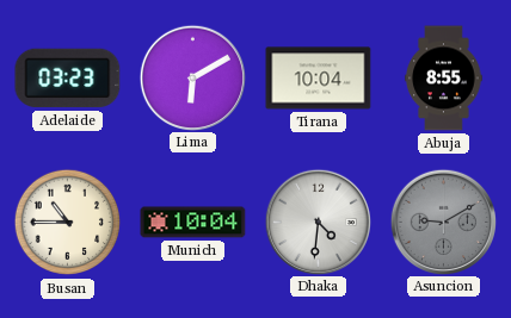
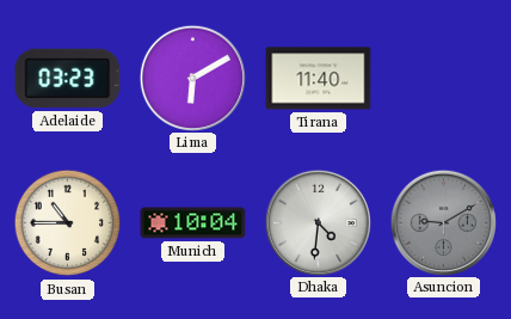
Tirana: 10:04 -> 11:40
Abuja: 8:55 -> none
